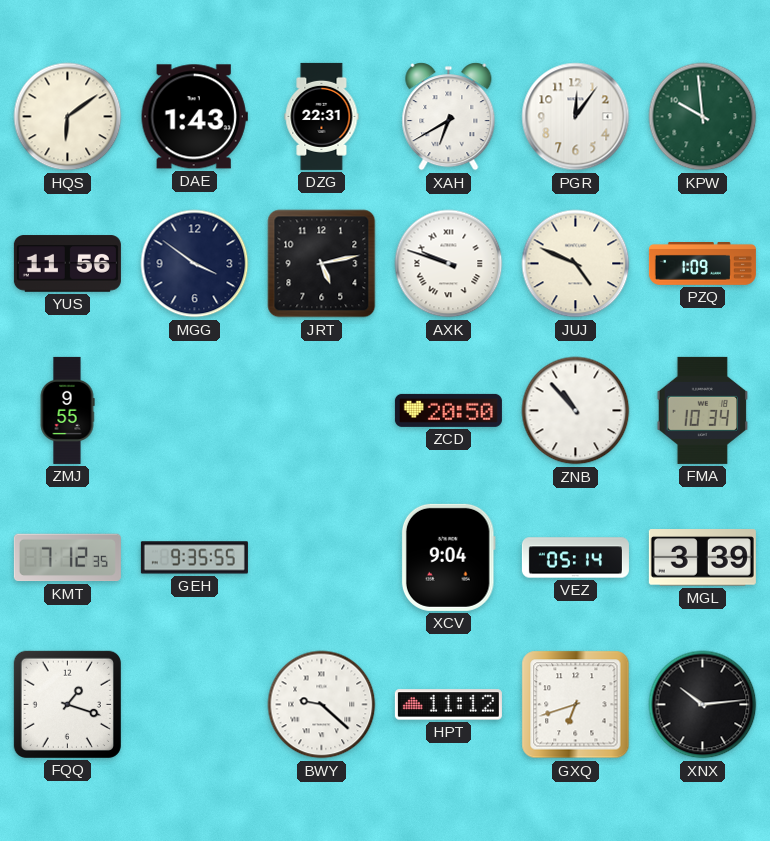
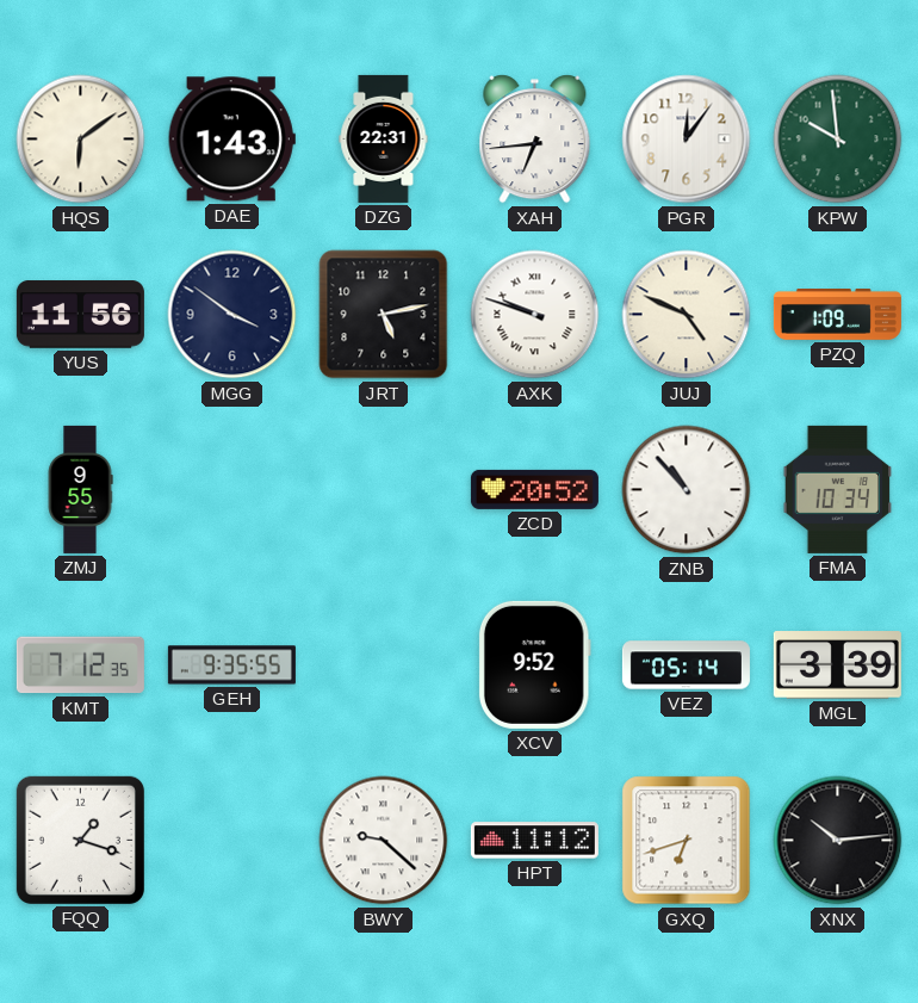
XAH: 6:40 -> 6:44
ZCD: 20:50 -> 20:52
XCV: 9:04 -> 9:52
